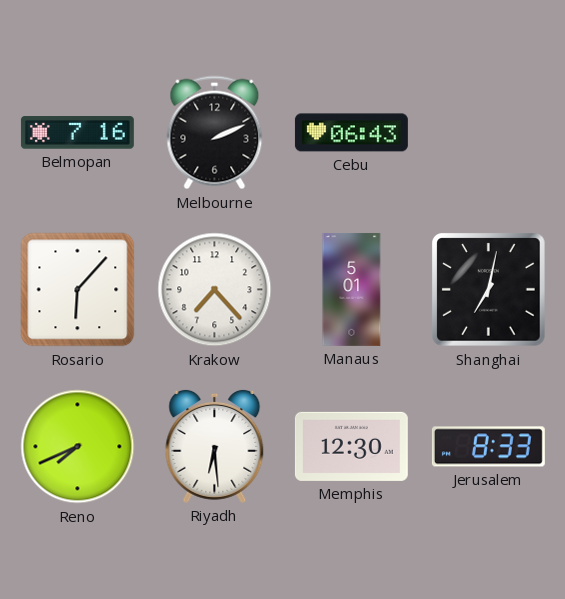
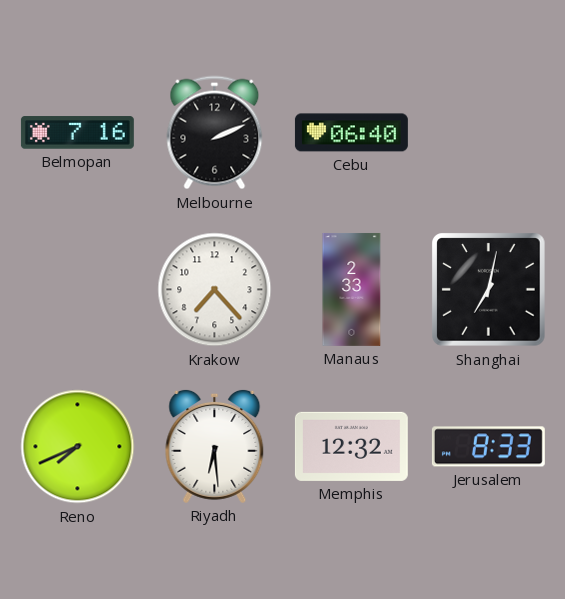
Cebu: 06:43 -> 06:40
Rosario: 6:07 -> none
Manaus: 5:01 -> 2:33
Memphis: 12:30 -> 12:32
